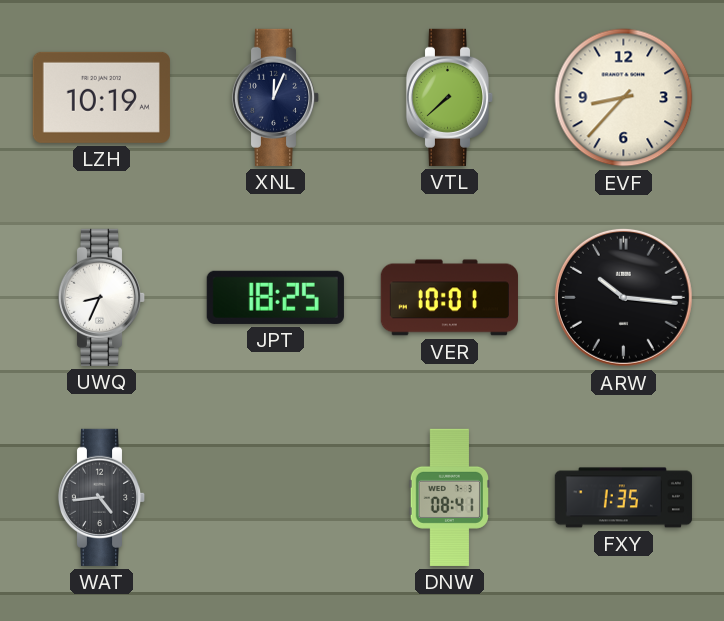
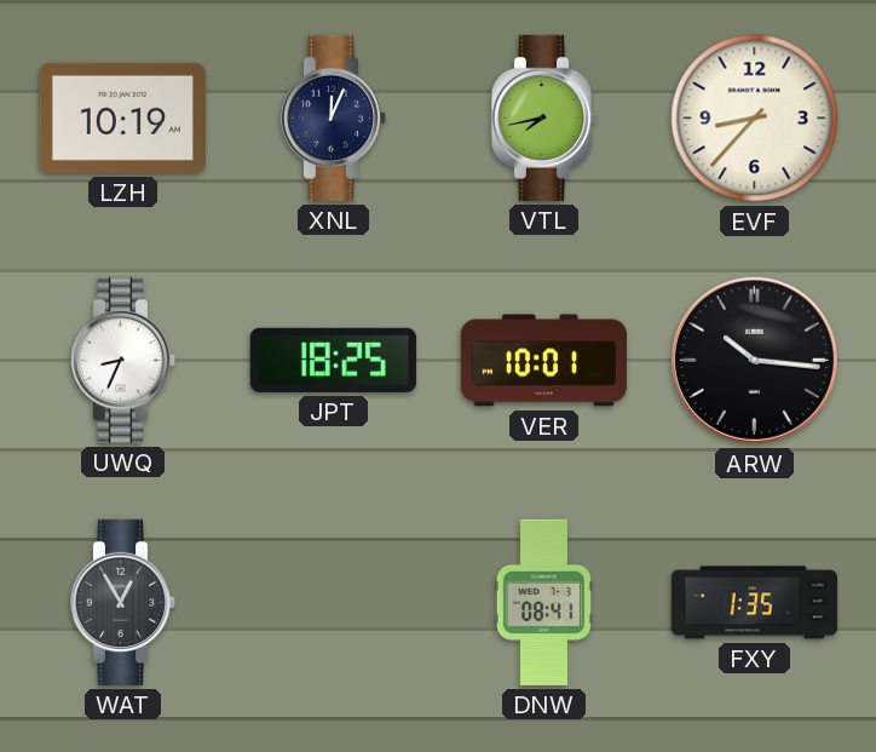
VTL: 7:38 -> 7:43
WAT: 4:44 -> 12:55
